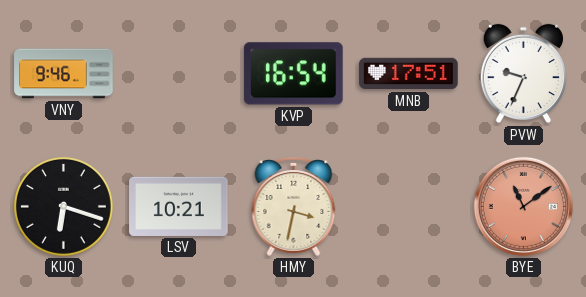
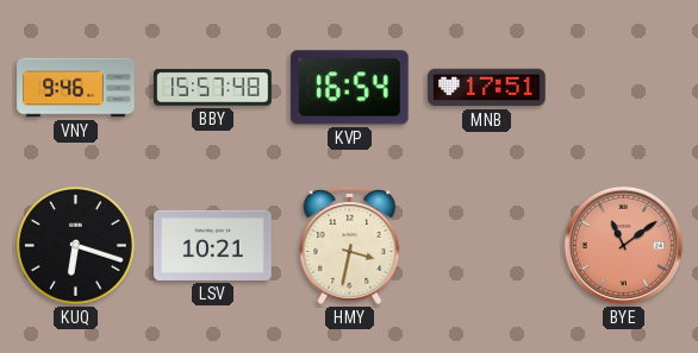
BBY: none -> 15:57
PVW: 9:34 -> none
